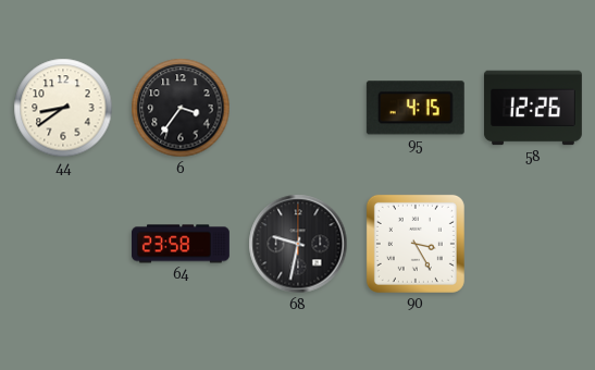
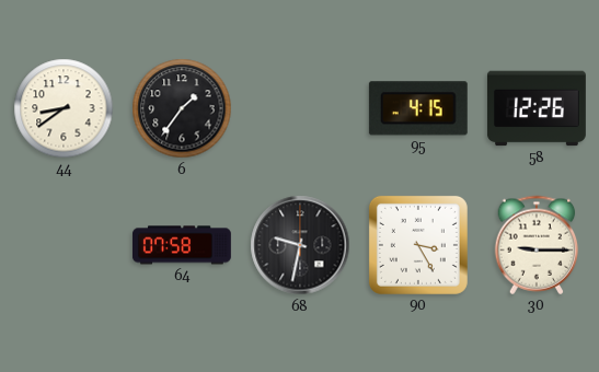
6: 3:36 -> 1:36
64: 23:58 -> 07:58
30: none -> 9:15
